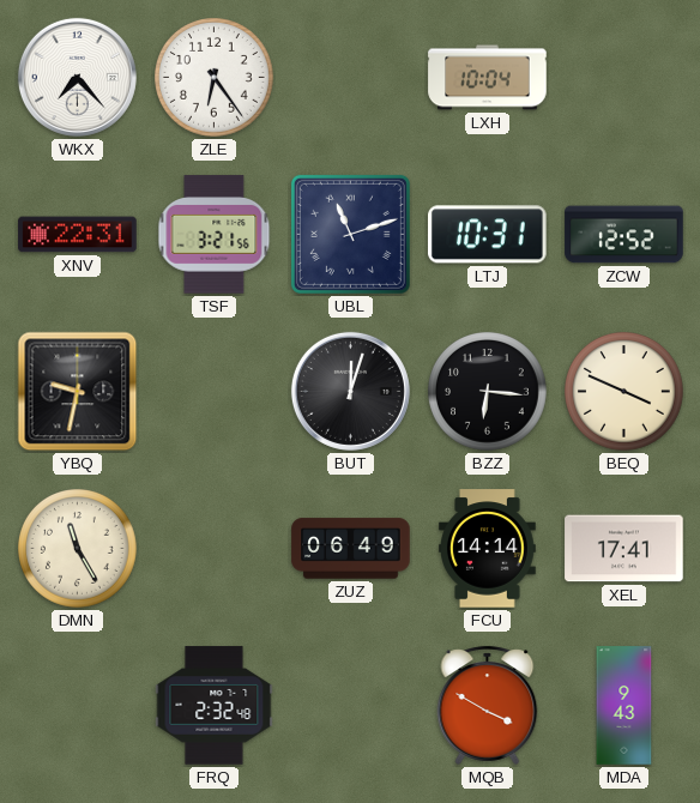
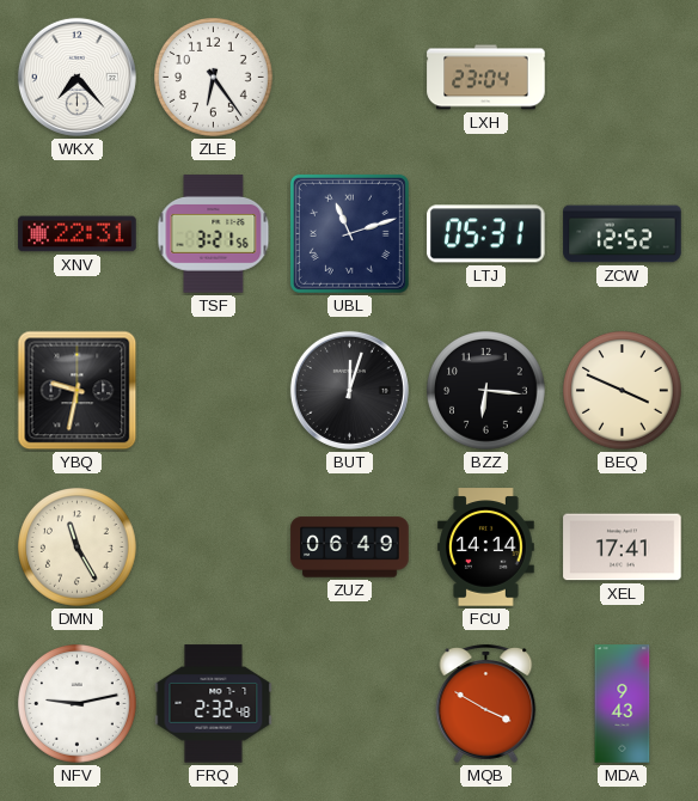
LXH: 10:04 -> 23:04
LTJ: 10:31 -> 05:31
NFV: none -> 9:13
